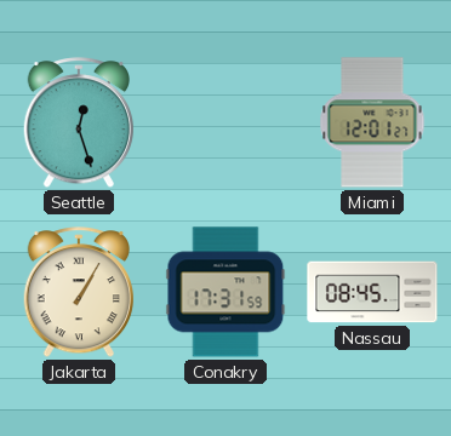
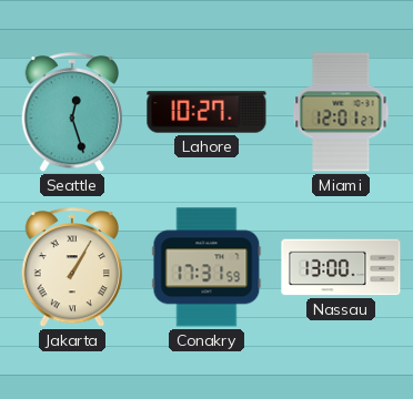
Lahore: none -> 10:27
Nassau: 08:45 -> 13:00
